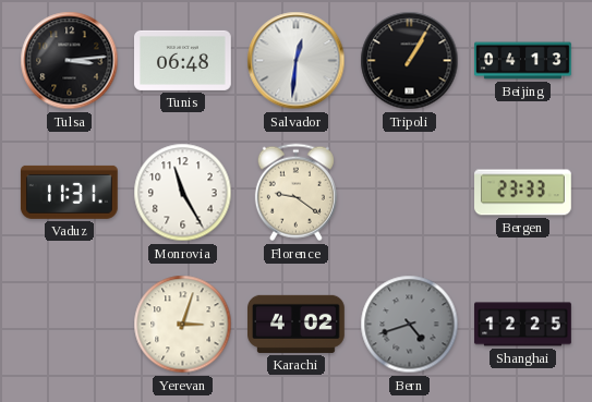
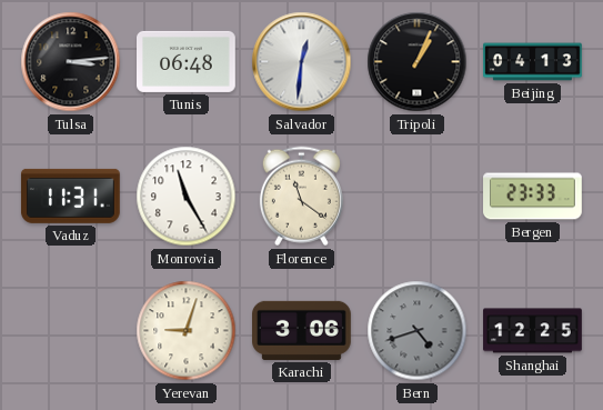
Tripoli: 1:05 -> 1:04
Florence: 9:21 -> 11:21
Yerevan: 3:03 -> 9:03
Karachi: 4:02 -> 3:06
